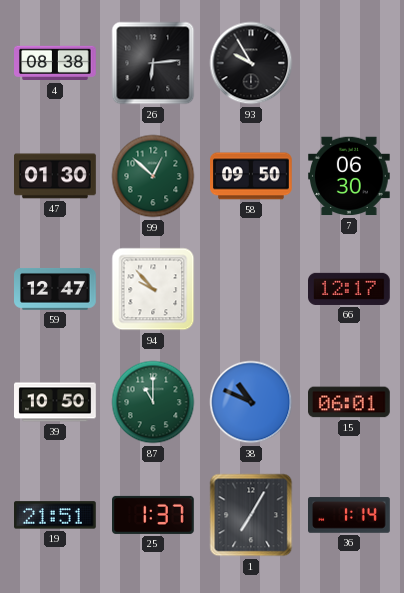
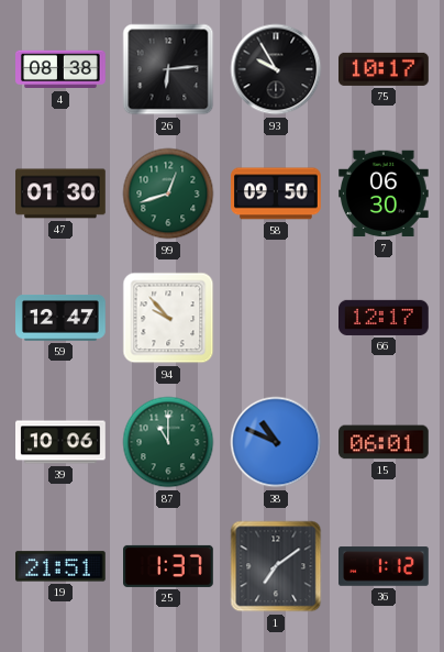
75: none -> 10:17
99: 12:52 -> 12:42
39: 10:50 -> 10:06
1: 7:05 -> 7:09
36: 1:14 -> 1:12
